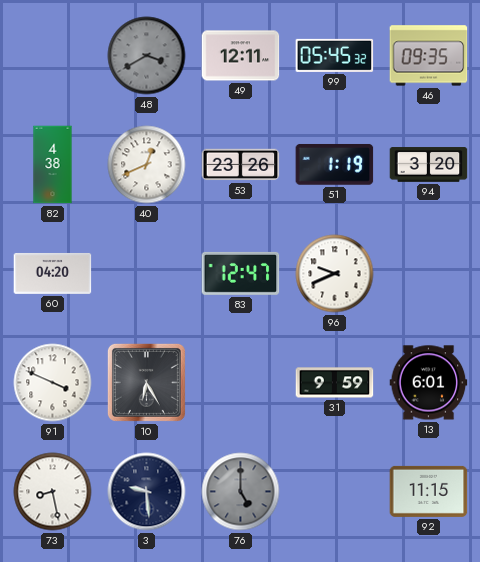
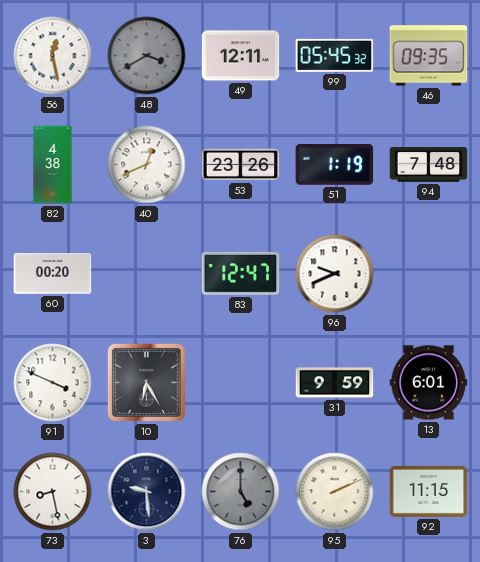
56: none -> 12:28
94: 3:20 -> 7:48
60: 04:20 -> 00:20
95: none -> 2:11
